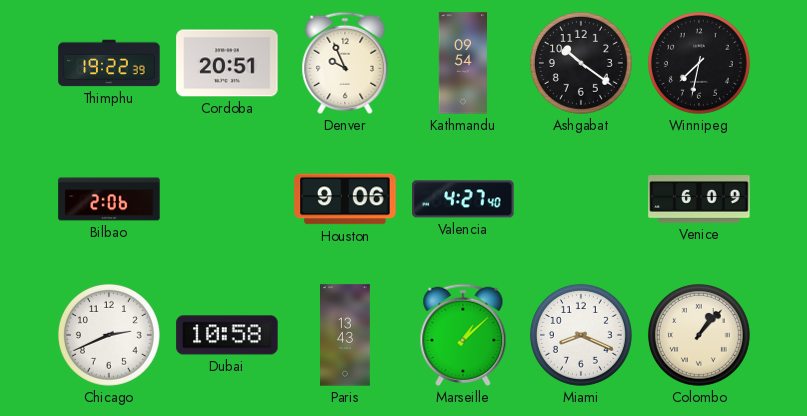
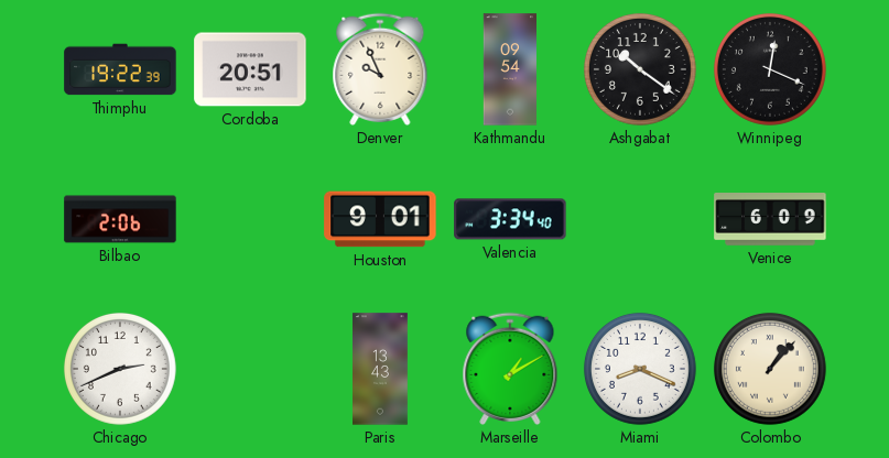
Winnipeg: 7:32 -> 12:19
Houston: 9:06 -> 9:01
Valencia: 4:27 -> 3:34
Dubai: 10:58 -> none
Marseille: 1:08 -> 1:10
